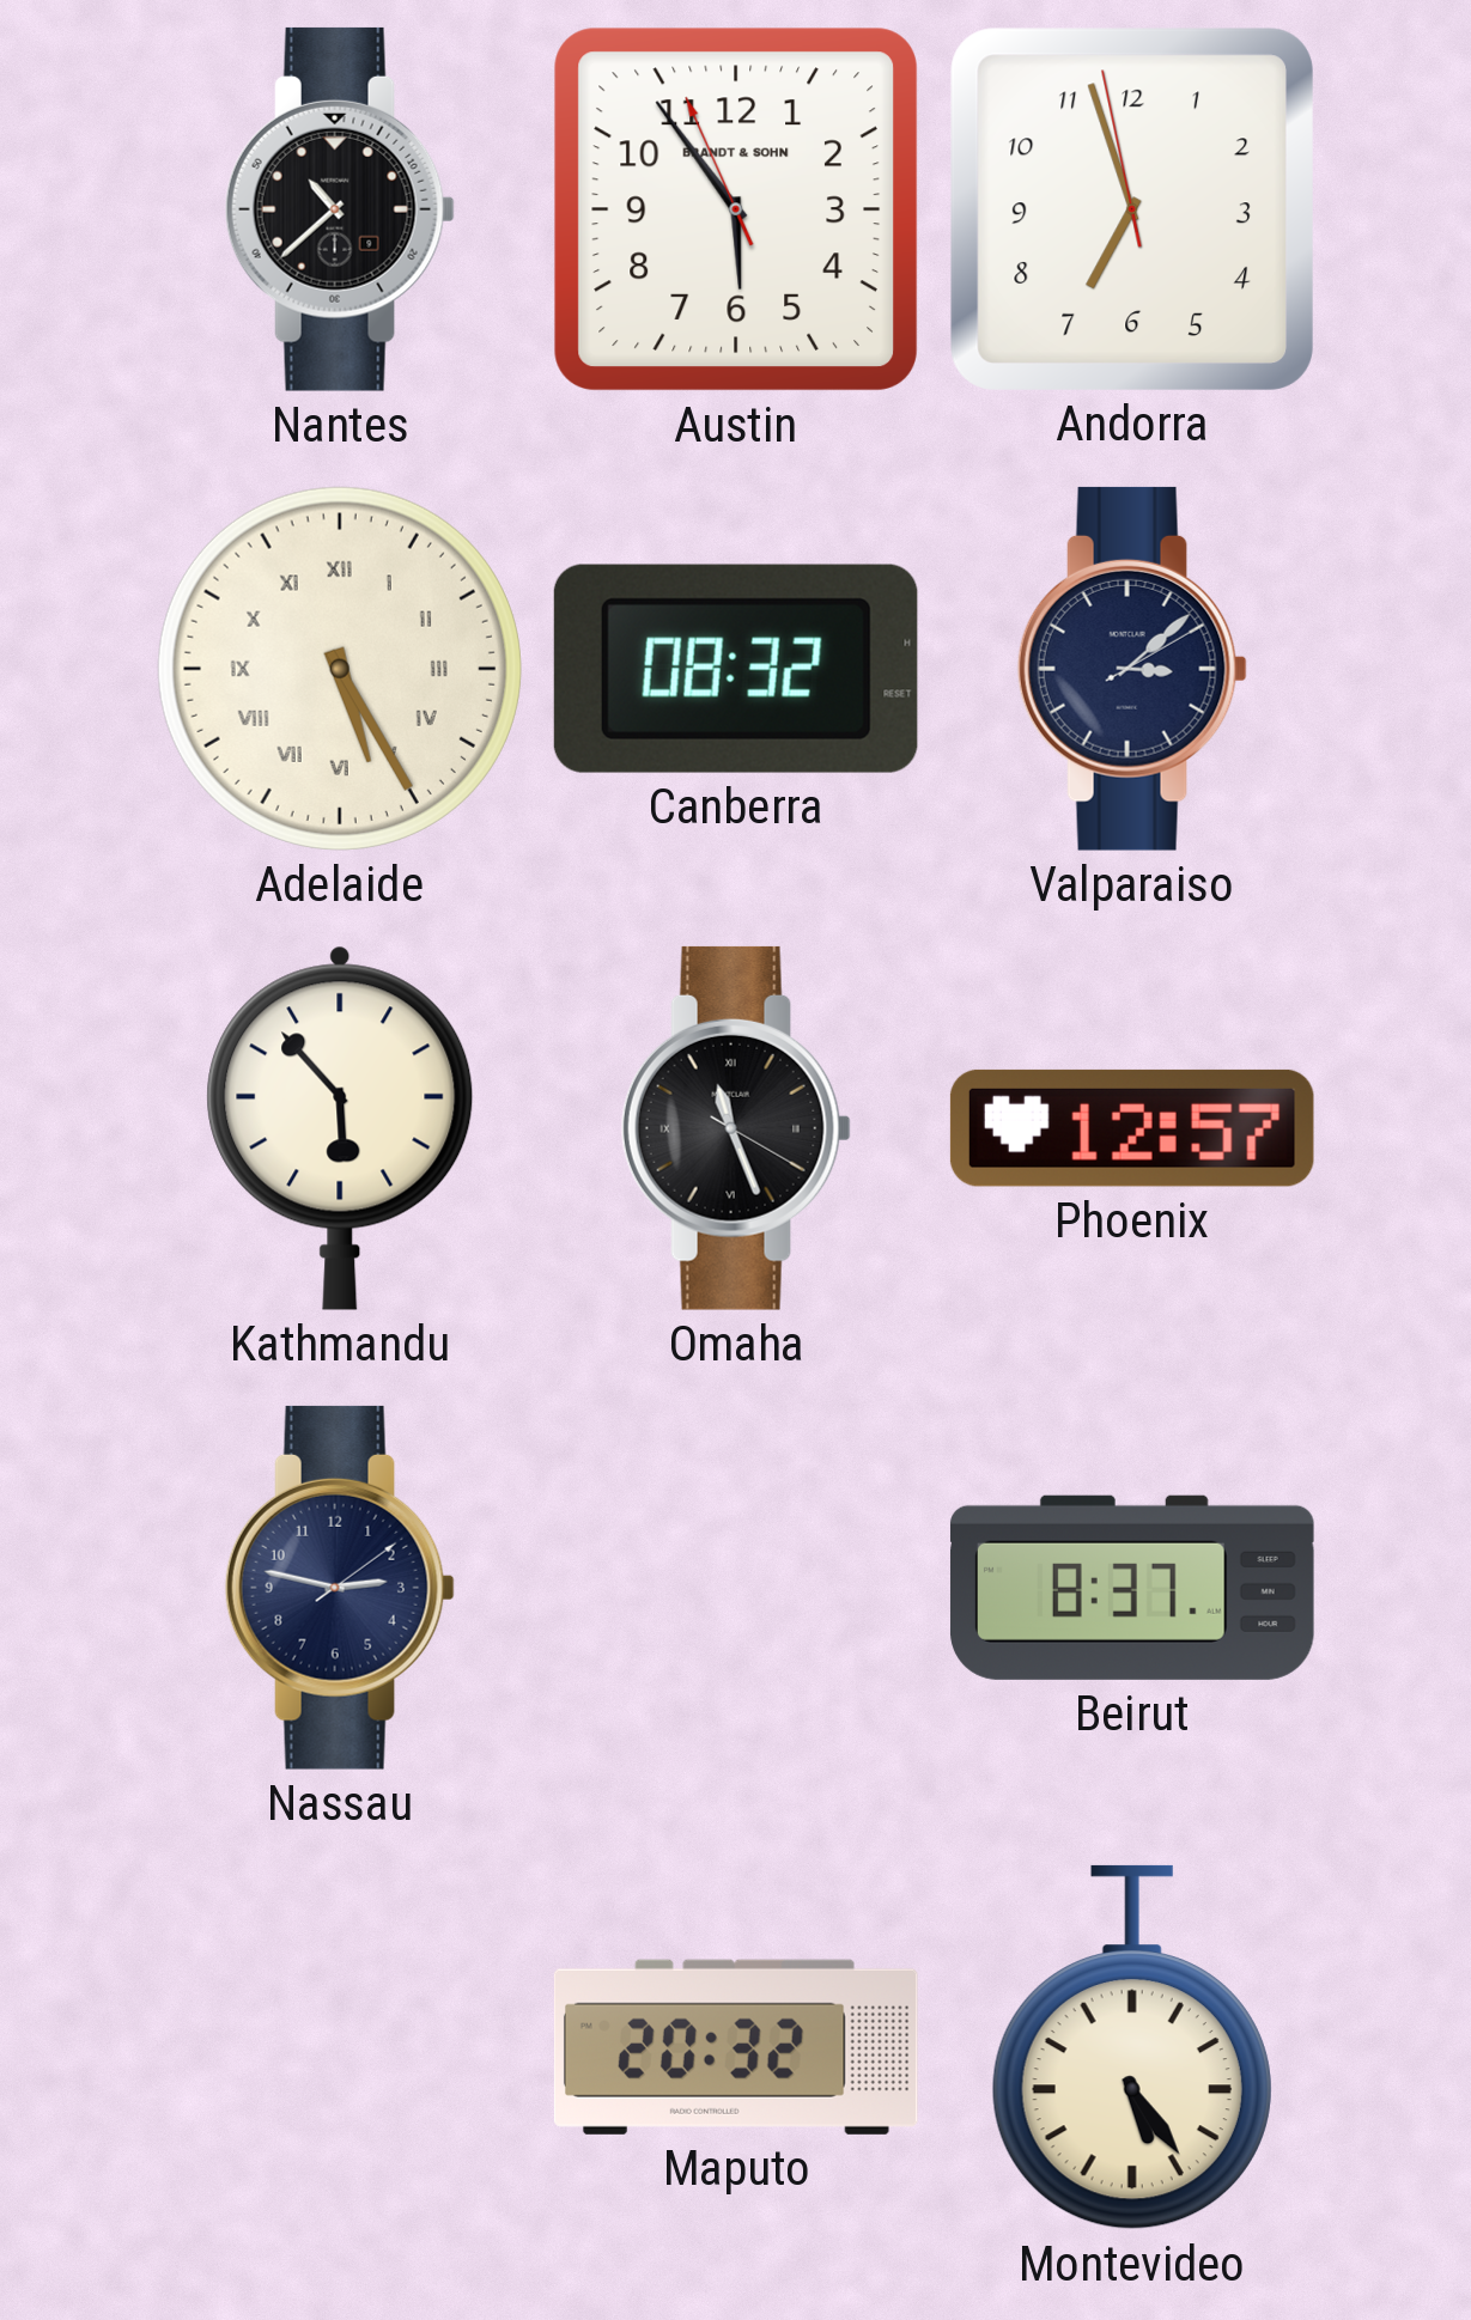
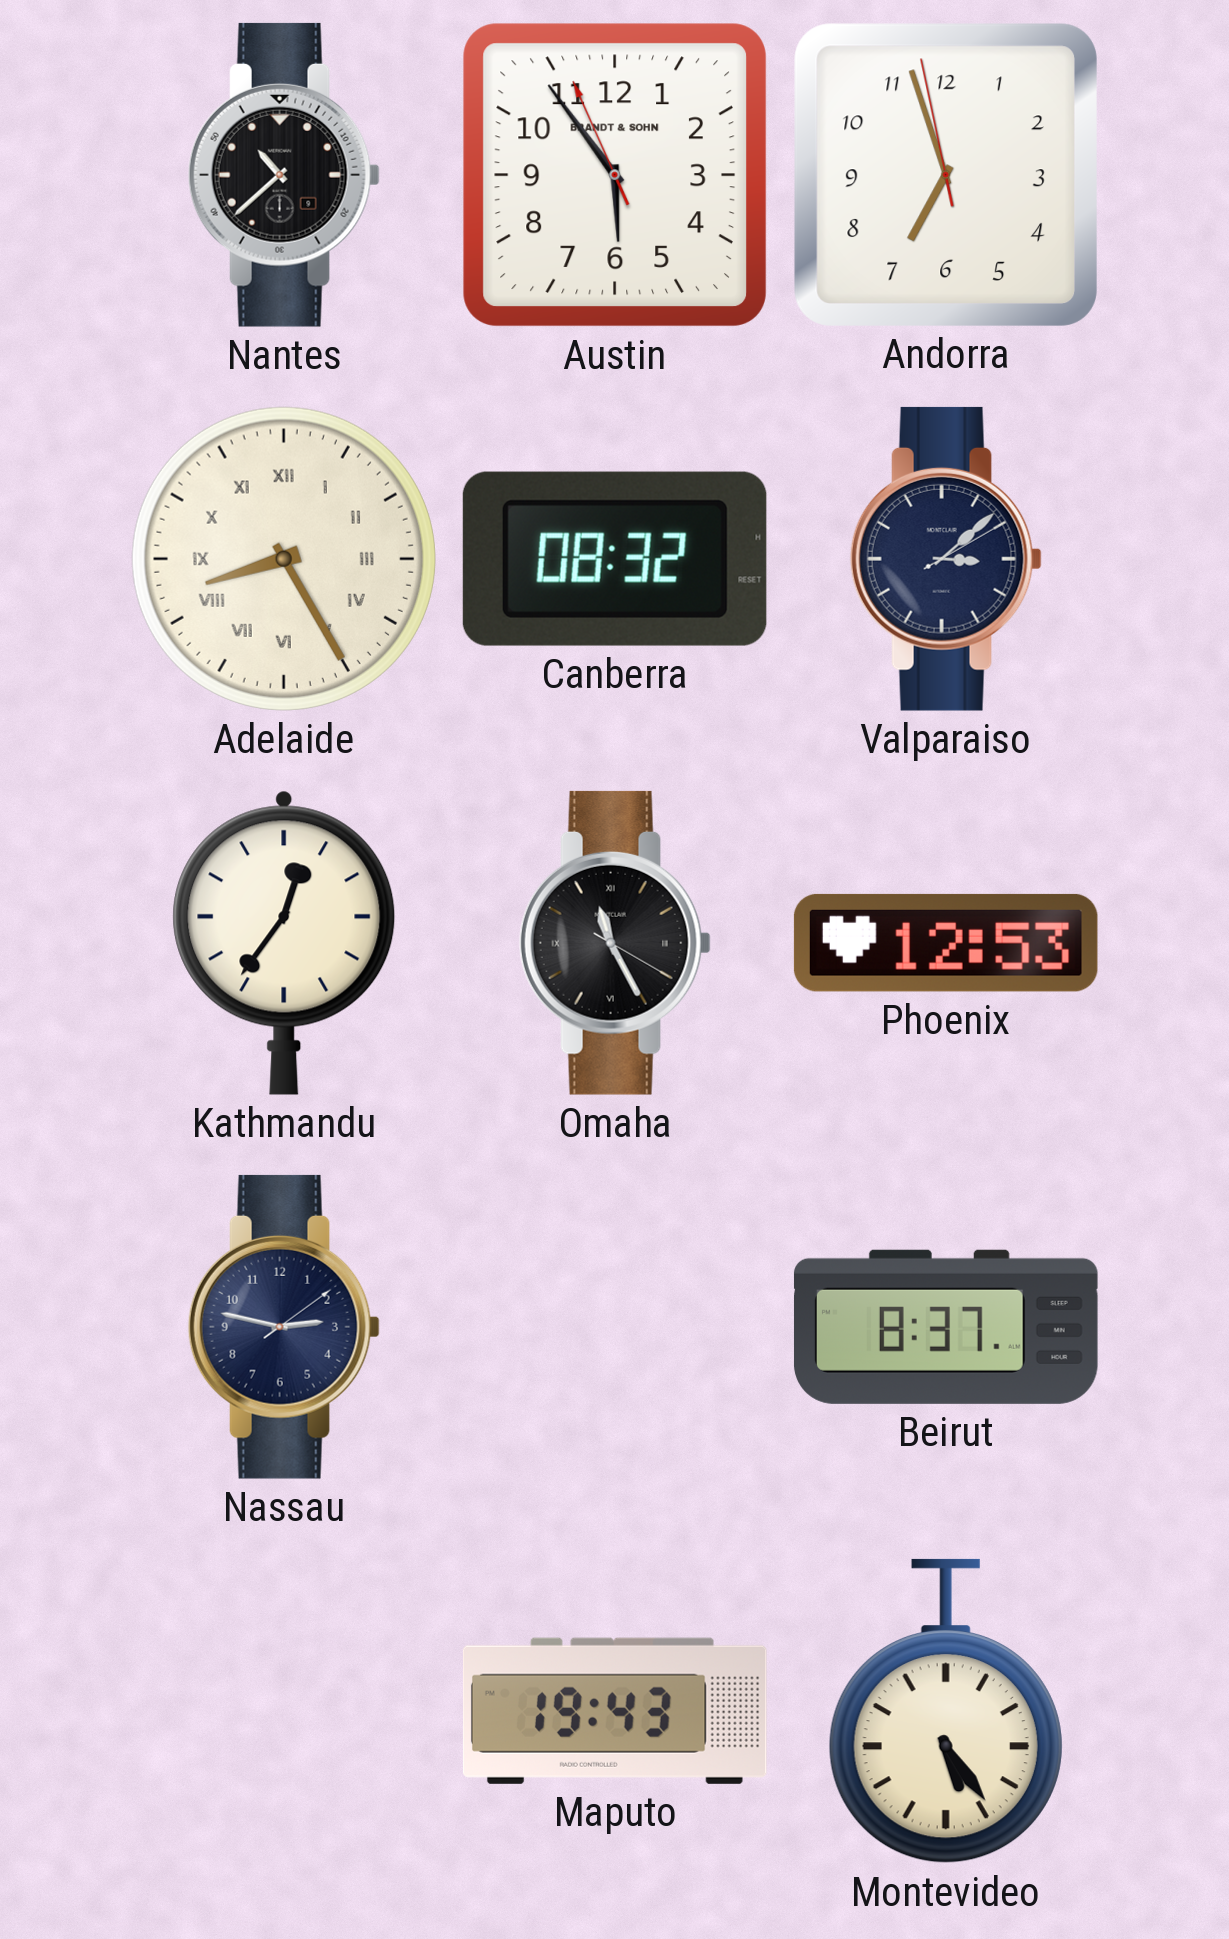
Adelaide: 5:25 -> 8:25
Kathmandu: 5:53 -> 12:36
Omaha: 11:26 -> 11:25
Phoenix: 12:57 -> 12:53
Maputo: 20:32 -> 19:43
